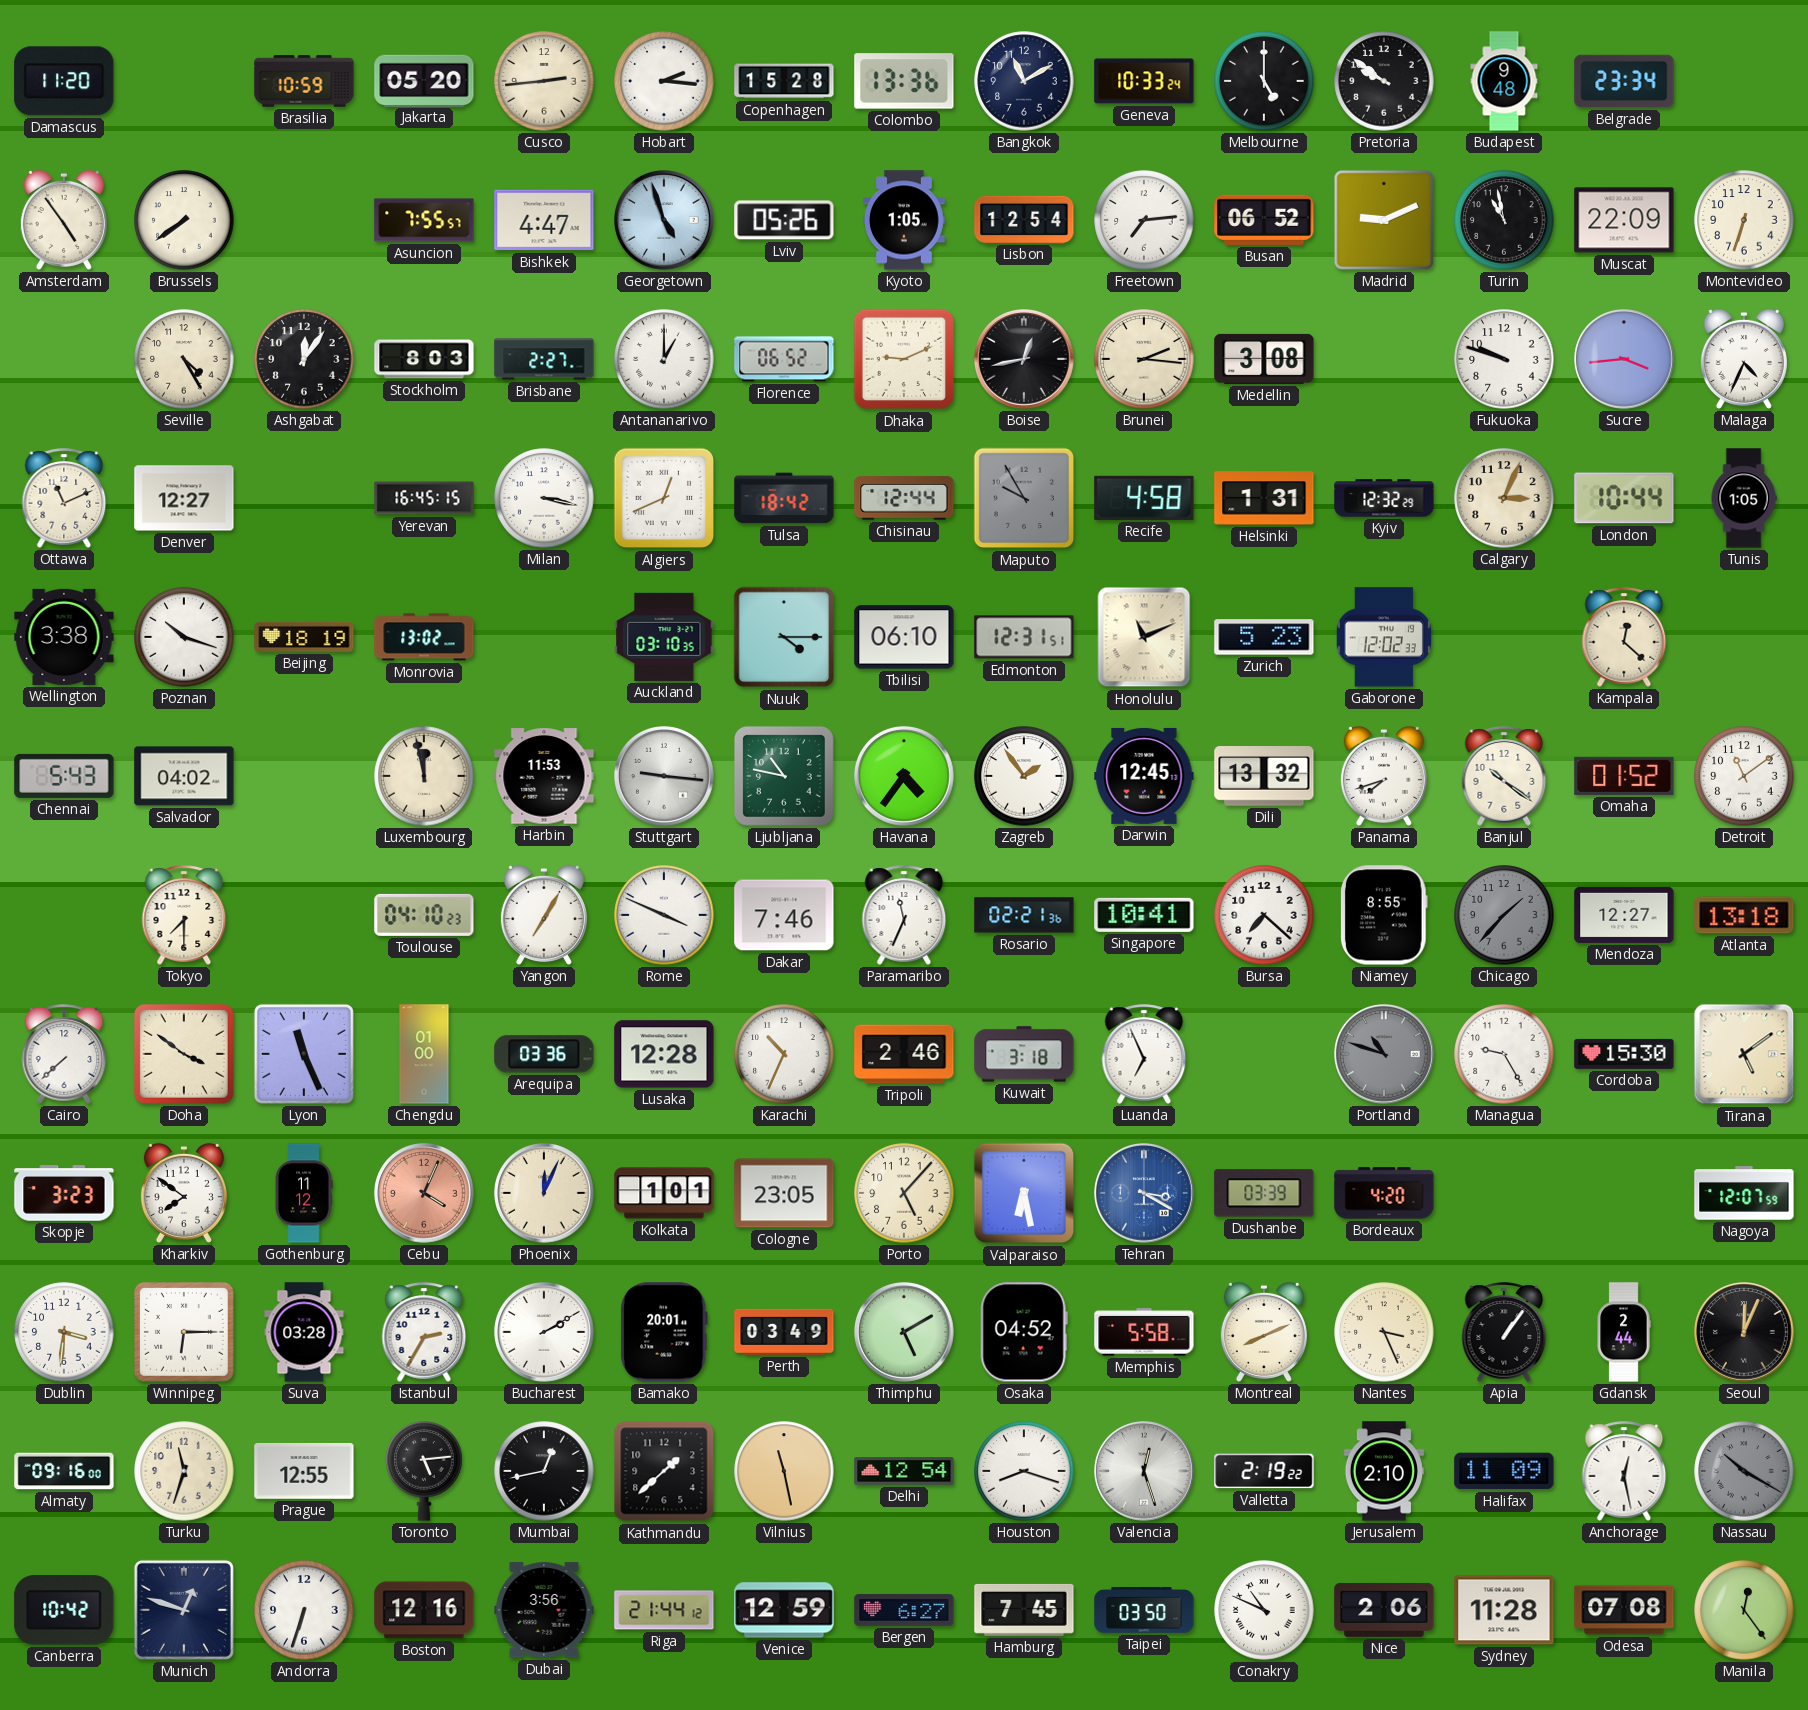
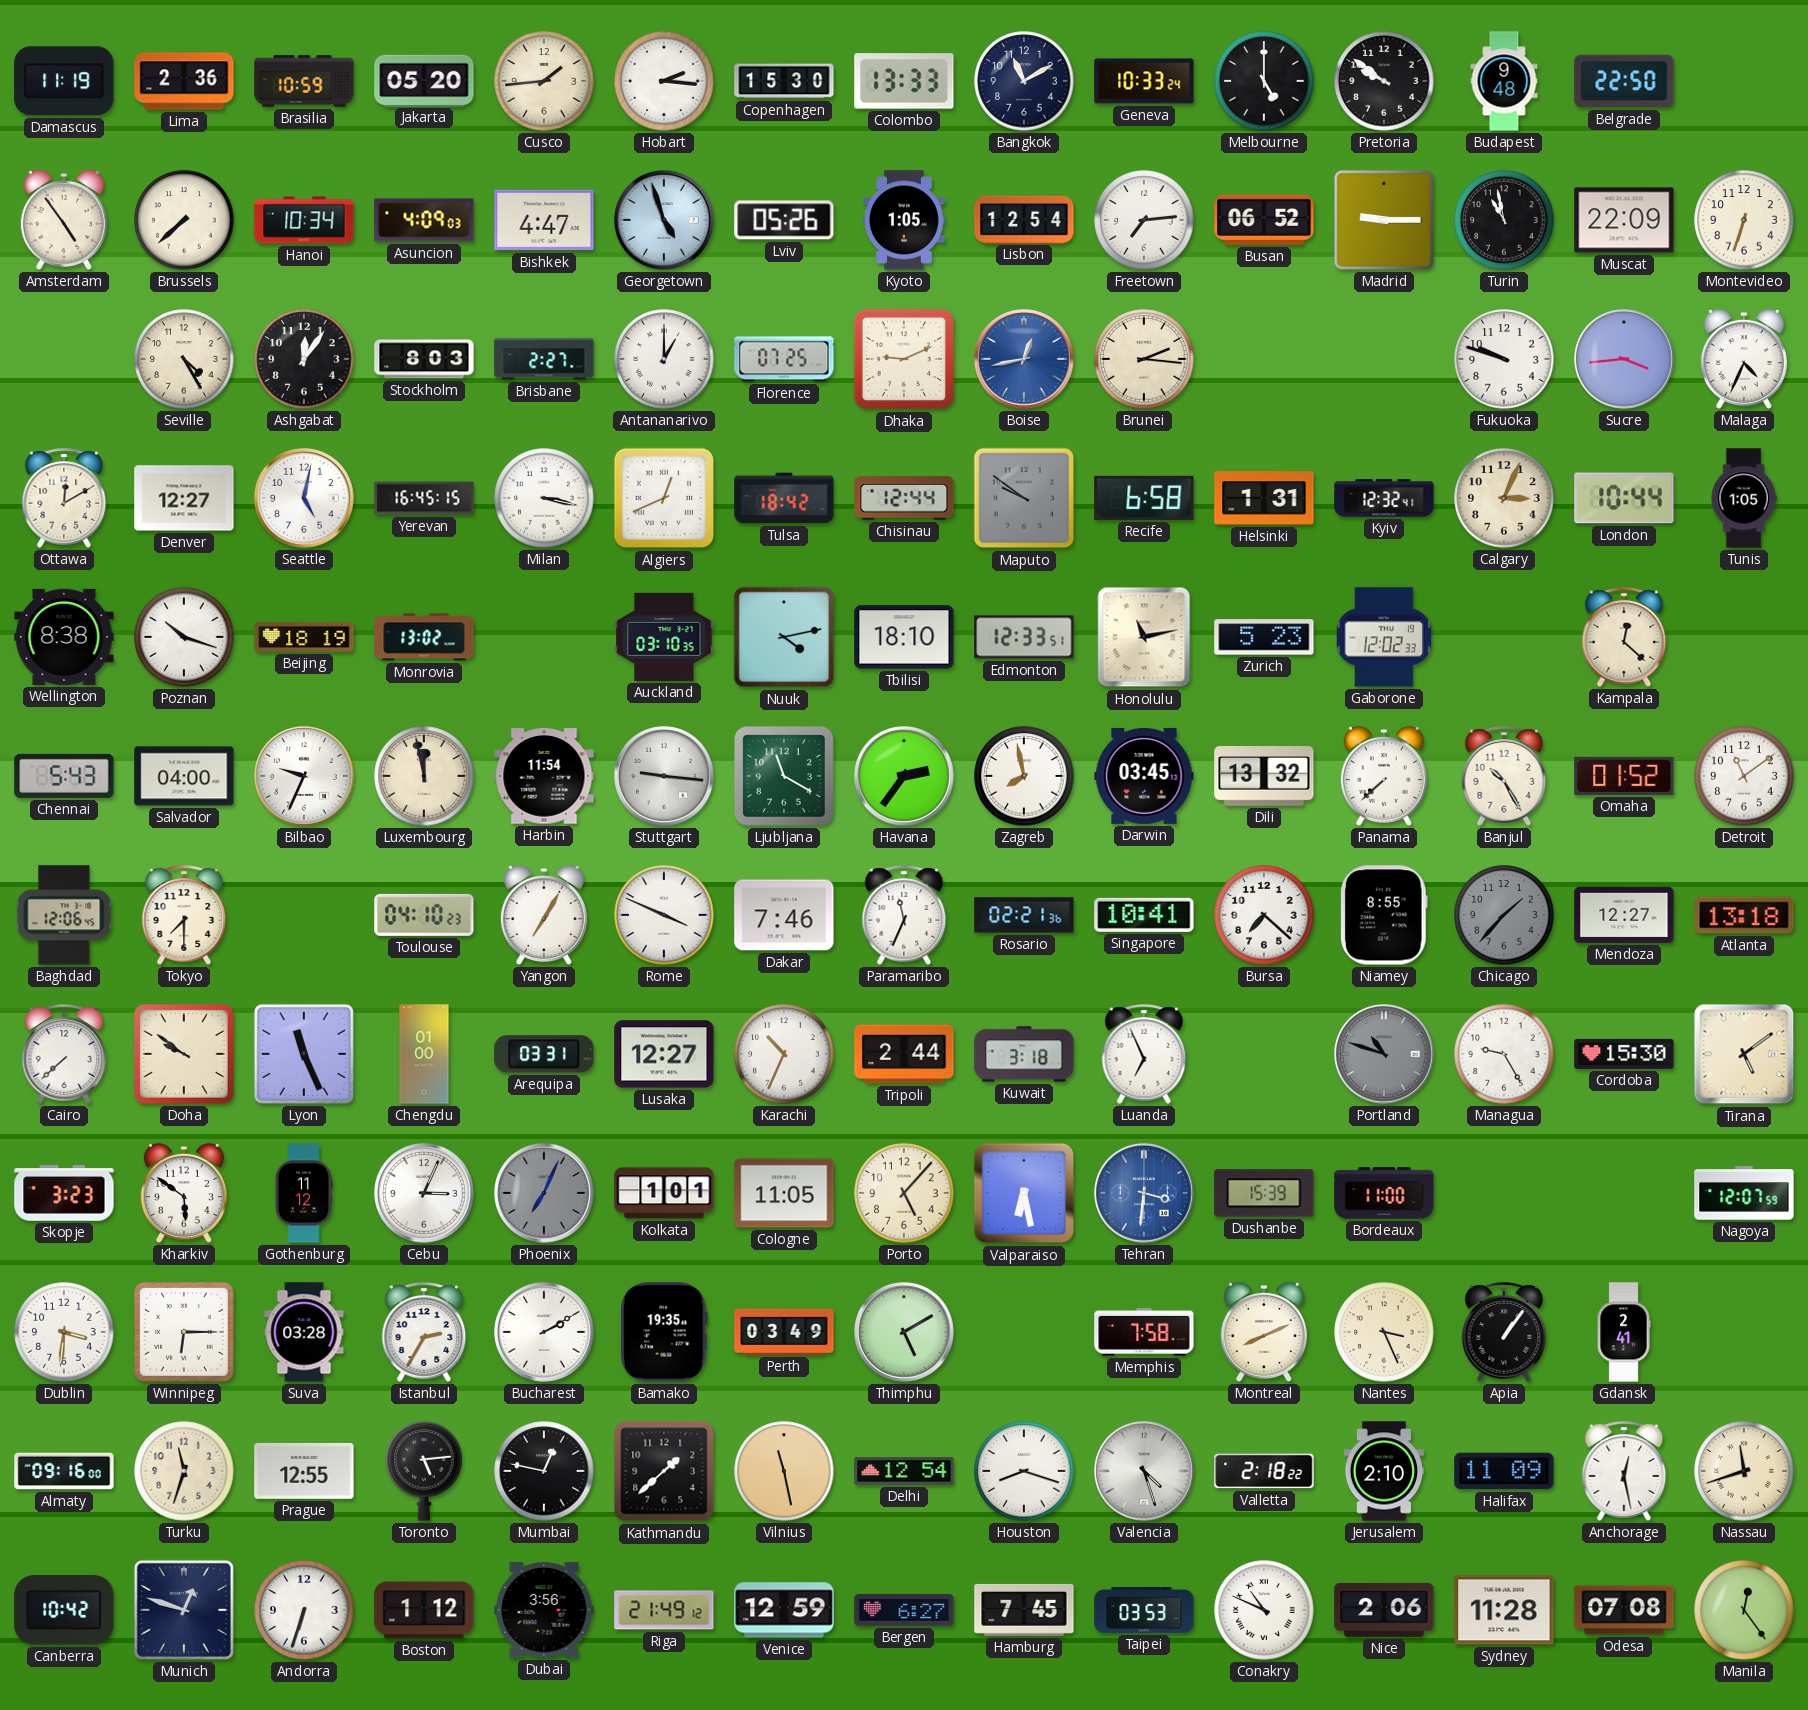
Damascus: 11:20 -> 11:19
Lima: none -> 2:36
Cusco: 2:44 -> 1:44
Copenhagen: 15:28 -> 15:30
Colombo: 13:36 -> 13:33
Belgrade: 23:34 -> 22:50
Brussels: 7:39 -> 7:38
Hanoi: none -> 10:34
Asuncion: 7:55 -> 4:09
Madrid: 9:11 -> 9:15
Florence: 06:52 -> 07:25
Boise dial: black -> blue
Medellin: 3:08 -> none
Ottawa: 11:11 -> 12:10
Seattle: none -> 5:02
Maputo: 9:55 -> 9:51
Recife: 4:58 -> 6:58
Kyiv: 12:32:29 -> 12:32:41
Wellington: 3:38 -> 8:38
Nuuk: 4:15 -> 4:13
Tbilisi: 06:10 -> 18:10
Edmonton: 12:31 -> 12:33
Honolulu: 11:11 -> 11:13
Salvador: 04:02 -> 04:00
Bilbao: none -> 9:34
Harbin: 11:53 -> 11:54
Ljubljana: 10:47 -> 11:20
Havana: 4:36 -> 2:36
Zagreb: 1:54 -> 7:58
Darwin: 12:45 -> 03:45
Panama: 7:42 -> 7:38
Banjul: 10:21 -> 10:25
Baghdad: none -> 12:06
Doha: 3:51 -> 9:51
Arequipa: 03:36 -> 03:31
Lusaka: 12:28 -> 12:27
Tripoli: 2:46 -> 2:44
Kharkiv: 7:51 -> 5:51
Cebu: 4:04 -> 3:04
Cebu dial: salmon -> white
Phoenix: 12:04 -> 7:04
Phoenix dial: cream -> grey
Cologne: 23:05 -> 11:05
Tehran: 3:20 -> 3:31
Dushanbe: 03:39 -> 15:39
Bordeaux: 4:20 -> 11:00
Bamako: 20:01 -> 19:35
Osaka: 04:52 -> none
Memphis: 5:58 -> 7:58
Gdansk: 2:44 -> 2:41
Seoul: 12:04 -> none
Mumbai: 12:43 -> 12:47
Valencia: 12:27 -> 4:27
Valletta: 2:19 -> 2:18
Nassau: 10:20 -> 11:42
Nassau dial: grey -> cream
Boston: 12:16 -> 1:12
Riga: 21:44 -> 21:49
Taipei: 03:50 -> 03:53
